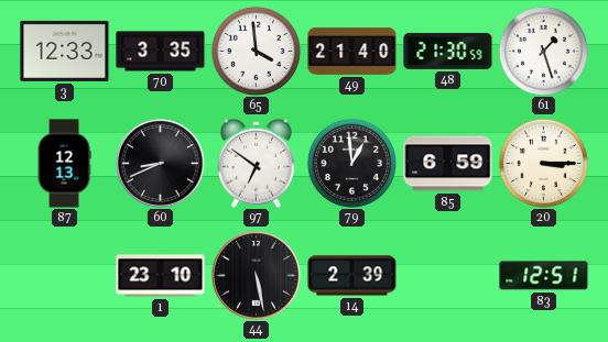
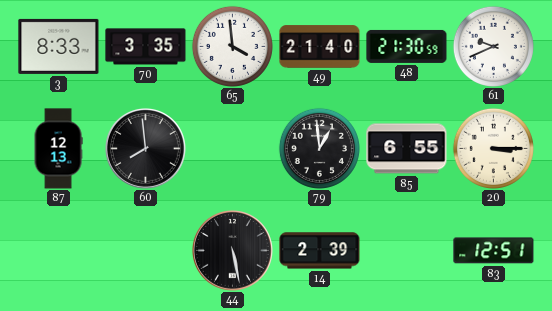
3: 12:33 -> 8:33
61: 1:27 -> 9:41
60: 8:41 -> 7:59
97: 6:51 -> none
85: 6:59 -> 6:55
1: 23:10 -> none
